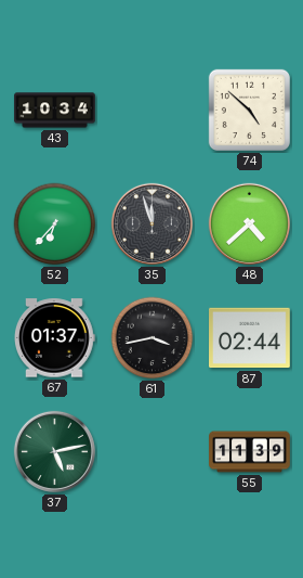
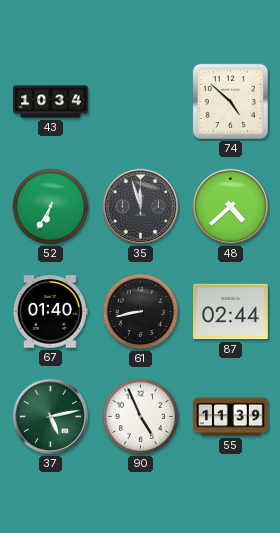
52: 6:37 -> 6:35
67: 01:37 -> 01:40
61: 3:43 -> 8:43
90: none -> 4:56
